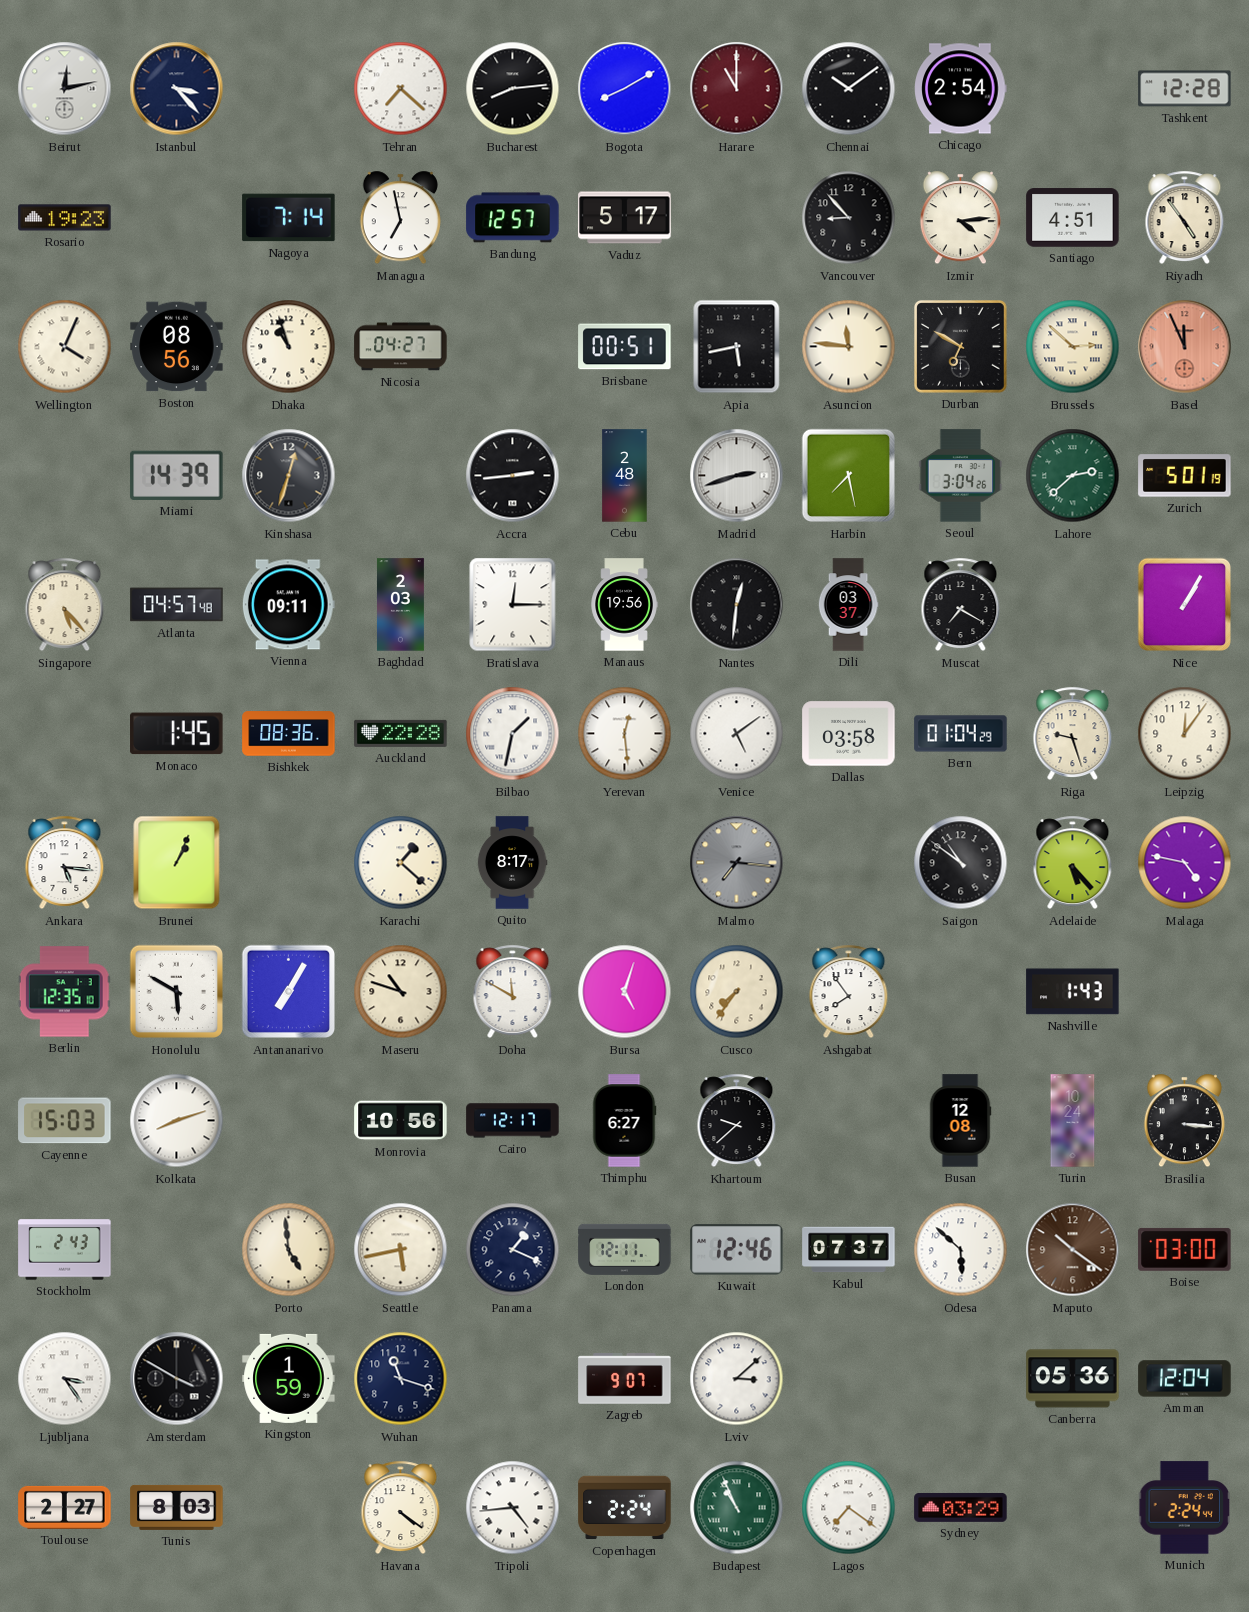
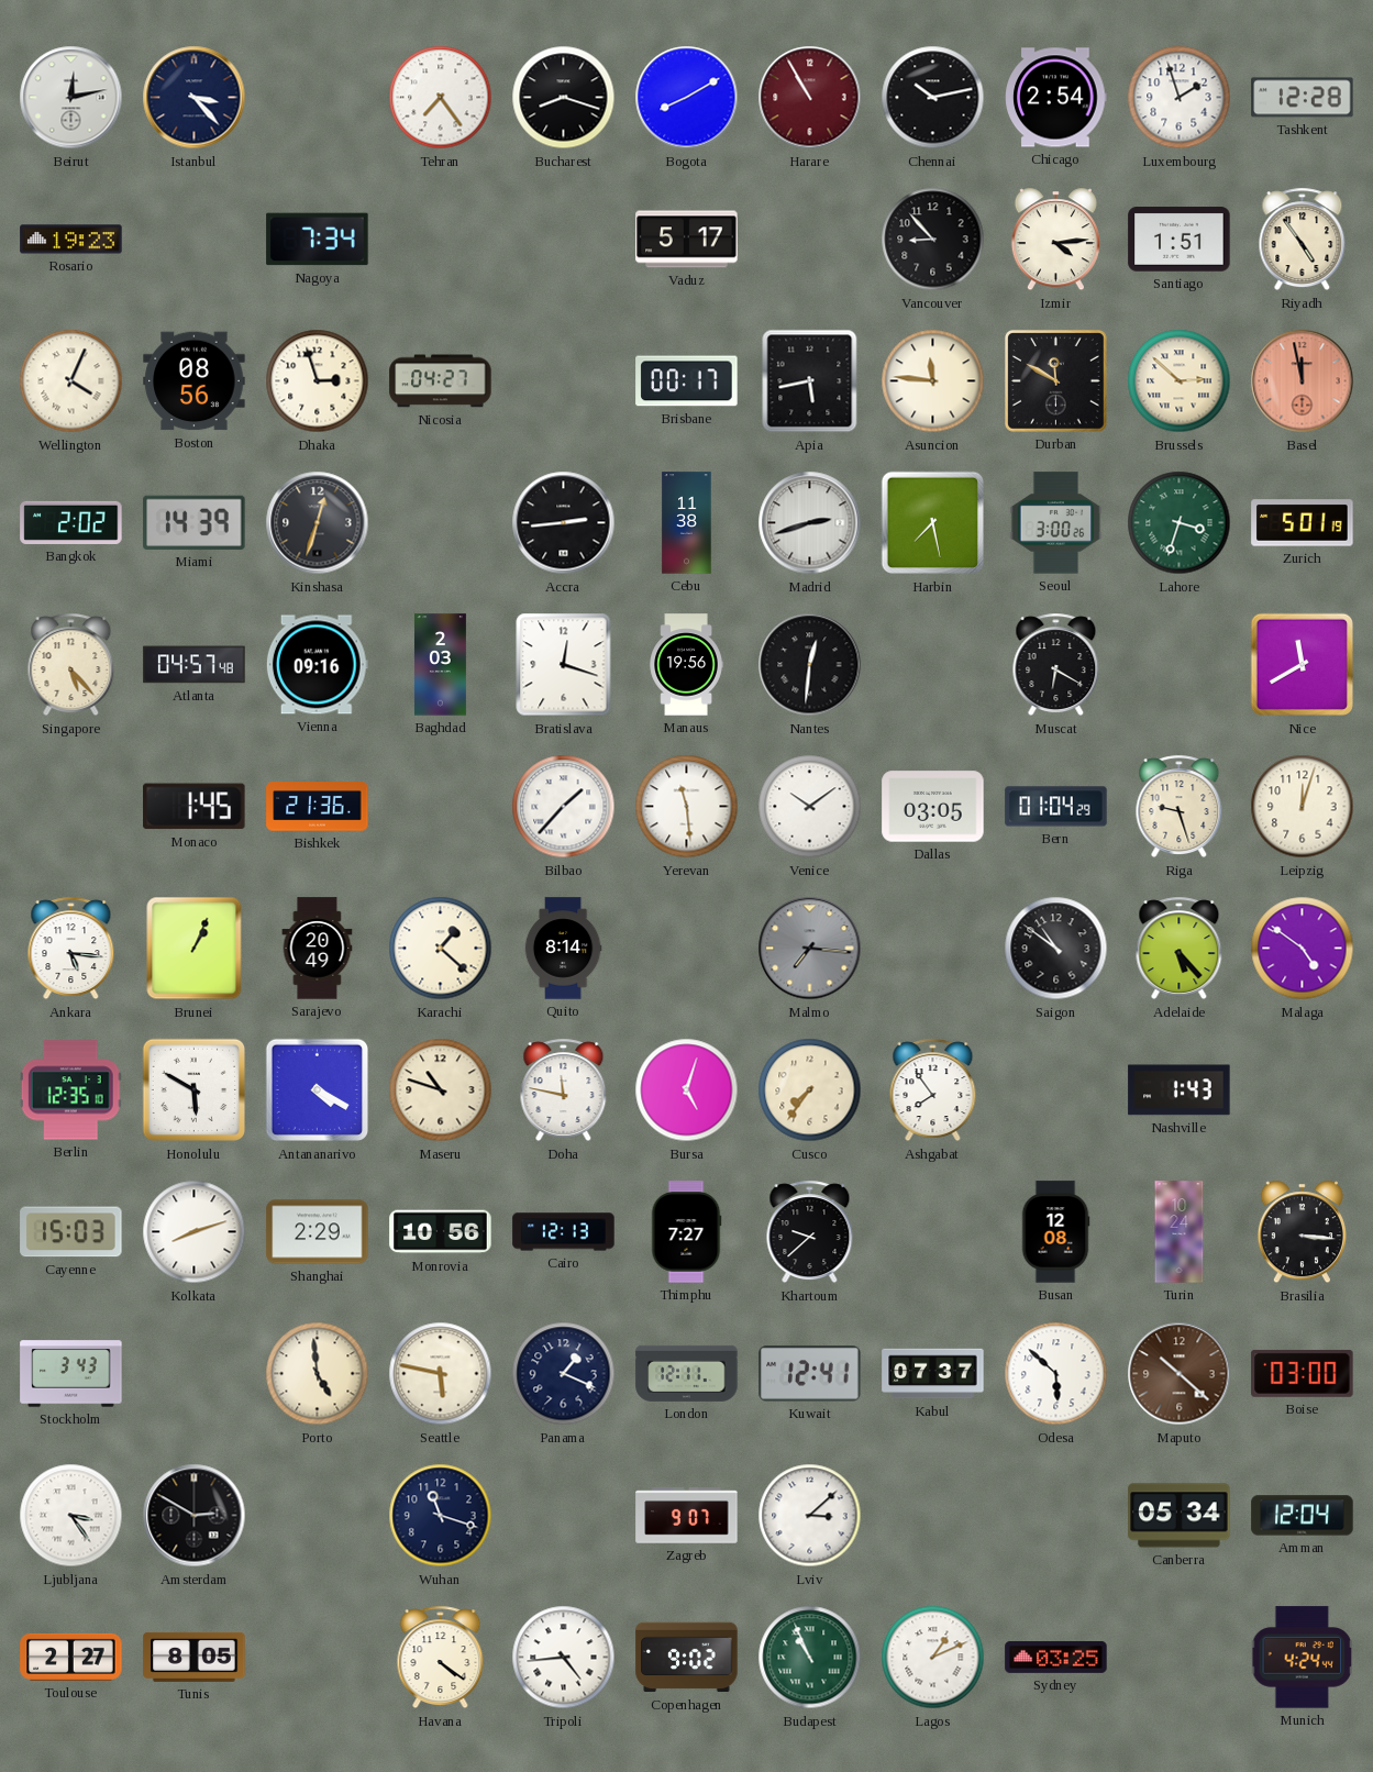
Tehran: 7:22 -> 7:24
Bucharest: 8:14 -> 8:18
Harare: 11:00 -> 10:55
Chennai: 10:09 -> 10:13
Luxembourg: none -> 1:57
Nagoya: 7:14 -> 7:34
Managua: 6:58 -> none
Bandung: 12:57 -> none
Santiago: 4:51 -> 1:51
Dhaka: 10:57 -> 2:57
Brisbane: 00:51 -> 00:17
Durban: 6:50 -> 11:50
Basel: 11:56 -> 11:58
Bangkok: none -> 2:02
Cebu: 2:48 -> 11:38
Seoul: 3:04 -> 3:00
Lahore: 2:38 -> 3:33
Vienna: 09:11 -> 09:16
Bratislava: 12:15 -> 12:18
Dili: 03:37 -> none
Muscat: 7:20 -> 6:20
Nice: 1:05 -> 11:40
Bishkek: 08:36 -> 21:36
Auckland: 22:28 -> none
Bilbao: 1:32 -> 1:37
Yerevan: 12:29 -> 11:29
Venice: 5:09 -> 10:09
Dallas: 03:58 -> 03:05
Leipzig: 12:06 -> 12:03
Sarajevo: none -> 20:49
Quito: 8:17 -> 8:14
Malaga: 4:47 -> 4:51
Antananarivo: 7:05 -> 4:20
Doha: 11:50 -> 11:47
Shanghai: none -> 2:29
Cairo: 12:17 -> 12:13
Thimphu: 6:27 -> 7:27
Stockholm: 2:43 -> 3:43
Seattle: 5:43 -> 5:47
Kuwait: 12:46 -> 12:41
Maputo: 10:21 -> 10:22
Amsterdam: 3:50 -> 2:50
Kingston: 1:59 -> none
Canberra: 05:36 -> 05:34
Tunis: 8:03 -> 8:05
Copenhagen: 2:24 -> 9:02
Lagos: 7:21 -> 1:11
Sydney: 03:29 -> 03:25
Munich: 2:24 -> 4:24
